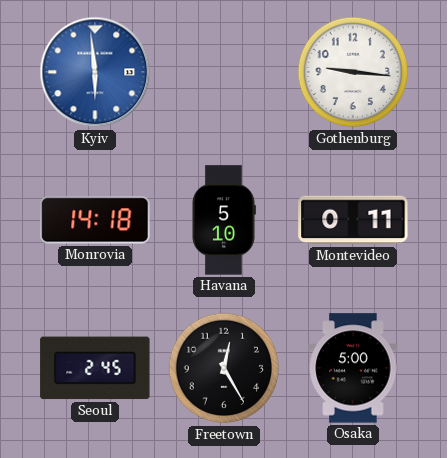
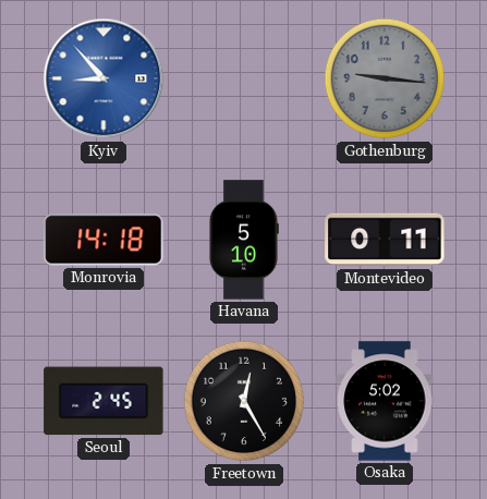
Kyiv: 5:59 -> 8:53
Gothenburg dial: white -> grey
Osaka: 5:00 -> 5:02
